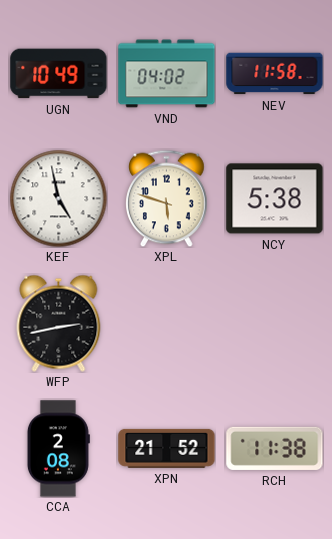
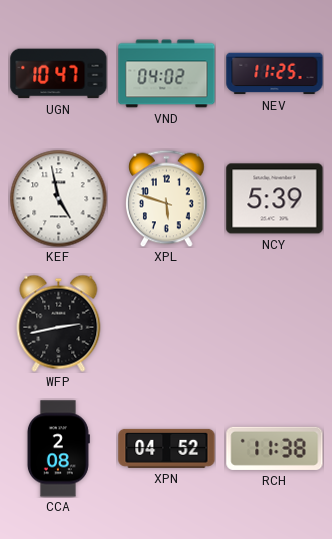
UGN: 10:49 -> 10:47
NEV: 11:58 -> 11:25
NCY: 5:38 -> 5:39
XPN: 21:52 -> 04:52
